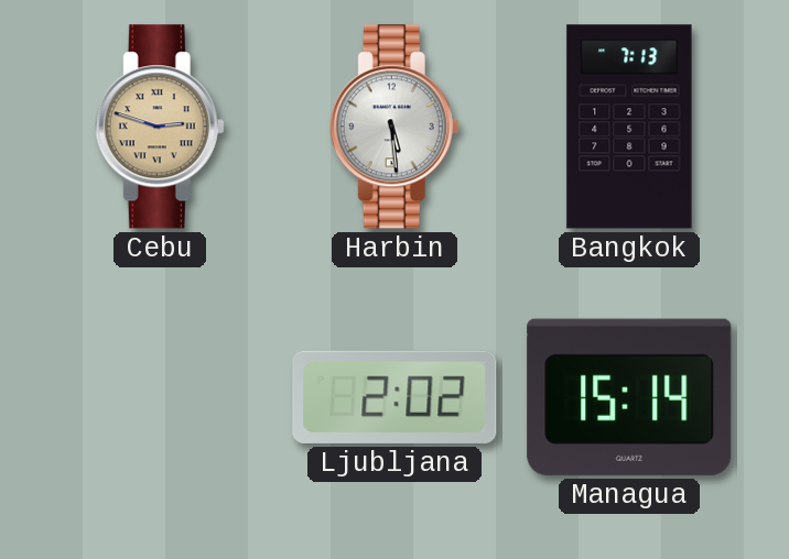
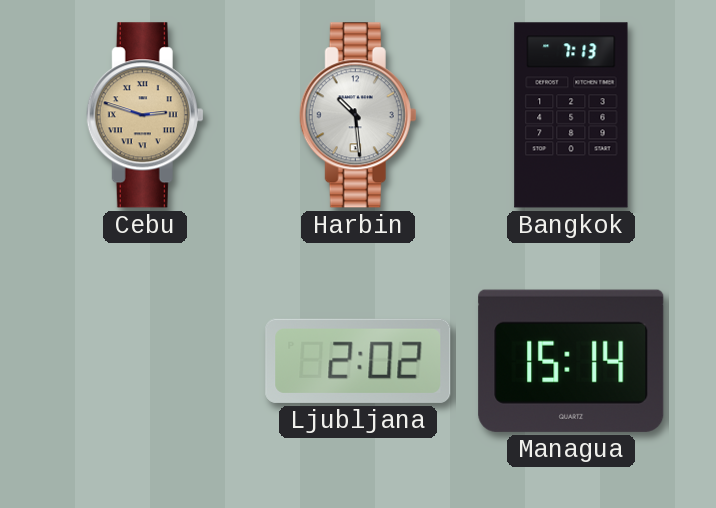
Harbin: 5:29 -> 10:29
